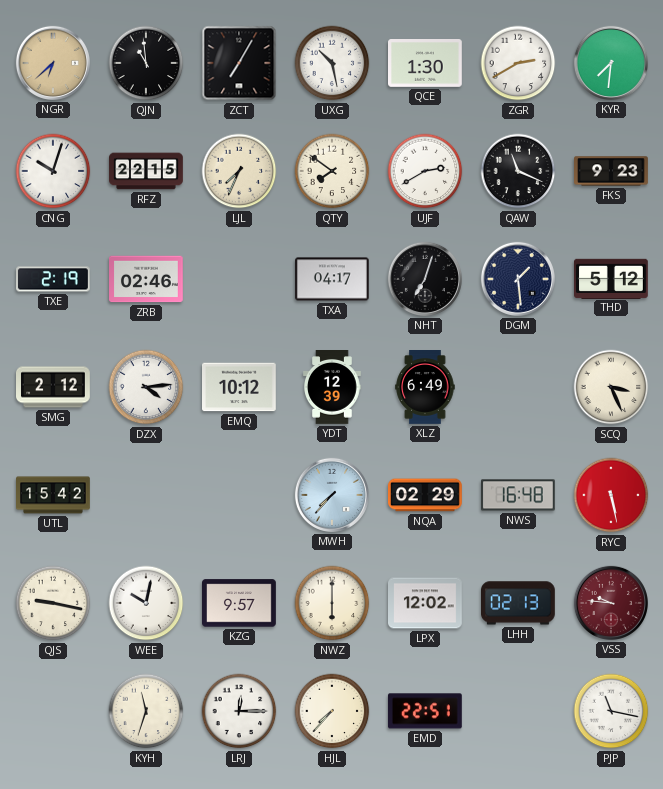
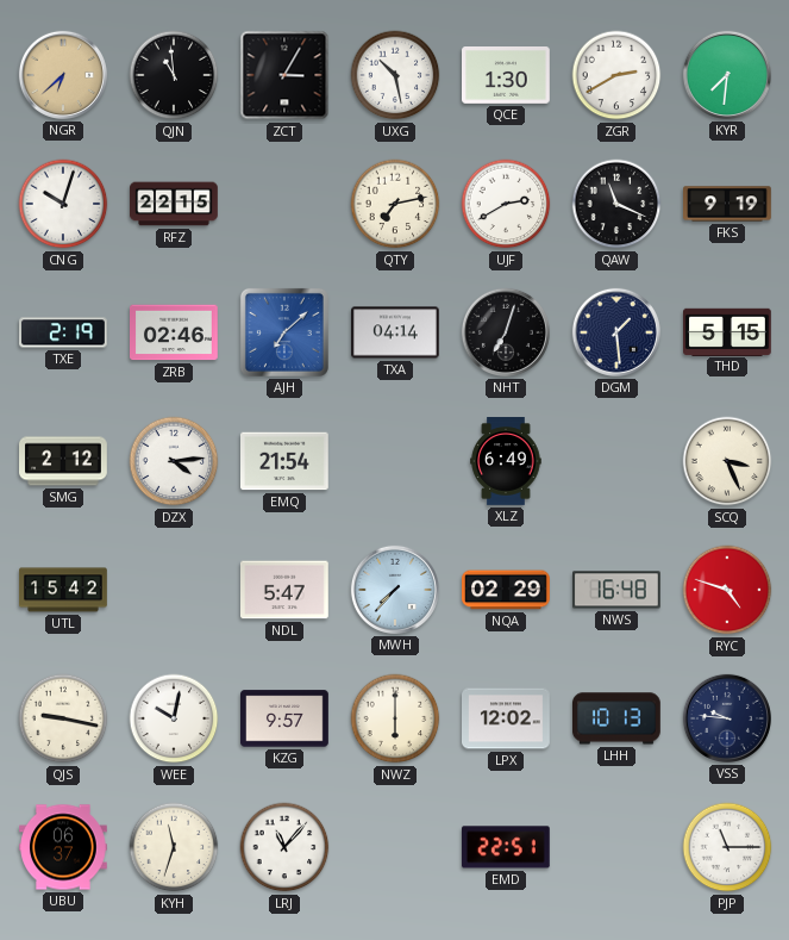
ZCT: 7:05 -> 3:05
LJL: 7:34 -> none
QTY: 7:51 -> 7:13
FKS: 9:23 -> 9:19
AJH: none -> 7:08
TXA: 04:17 -> 04:14
THD: 5:12 -> 5:15
EMQ: 10:12 -> 21:54
YDT: 12:39 -> none
NDL: none -> 5:47
RYC: 5:28 -> 4:48
LHH: 02:13 -> 10:13
VSS dial: burgundy -> navy
UBU: none -> 06:37
LRJ: 12:15 -> 11:07
HJL: 7:37 -> none
PJP: 11:17 -> 11:15
